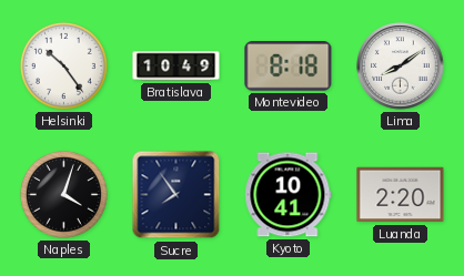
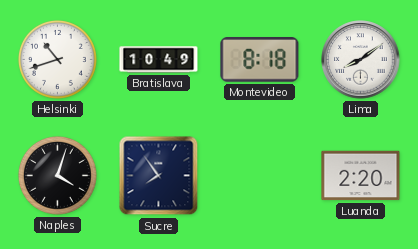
Helsinki: 10:24 -> 10:42
Kyoto: 10:41 -> none
